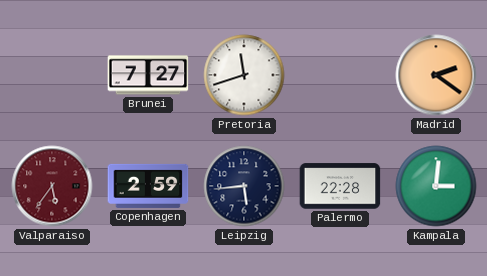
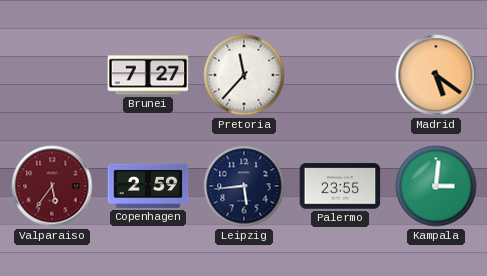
Pretoria: 11:42 -> 11:37
Madrid: 2:21 -> 5:21
Palermo: 22:28 -> 23:55
